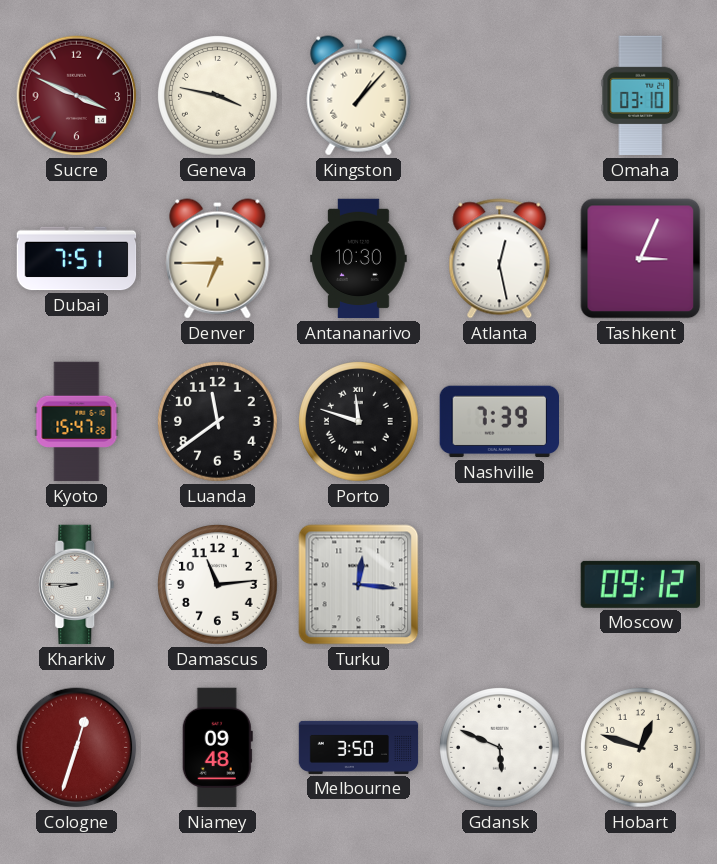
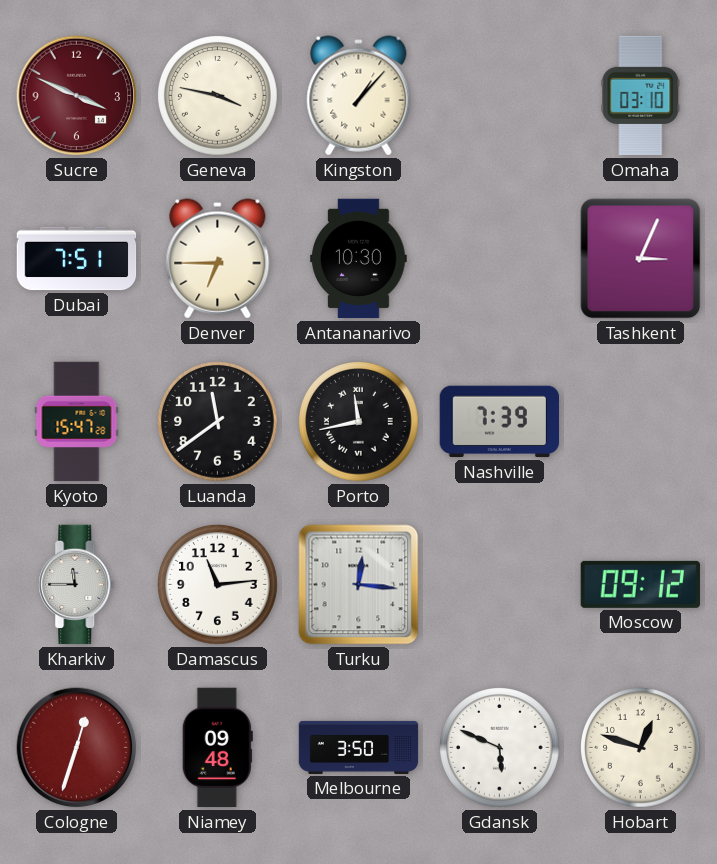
Atlanta: 12:28 -> none
Porto: 11:48 -> 11:43
Kharkiv: 8:45 -> 11:45
